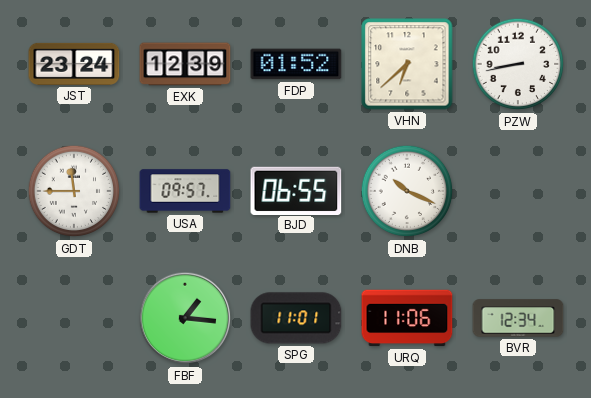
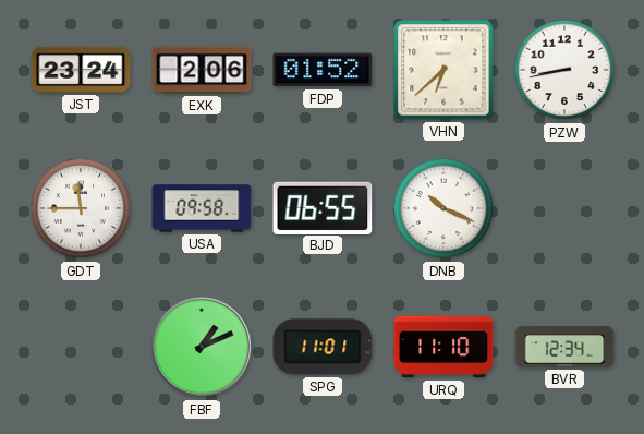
EXK: 12:39 -> 2:06
USA: 09:57 -> 09:58
FBF: 1:16 -> 1:11
URQ: 11:06 -> 11:10
